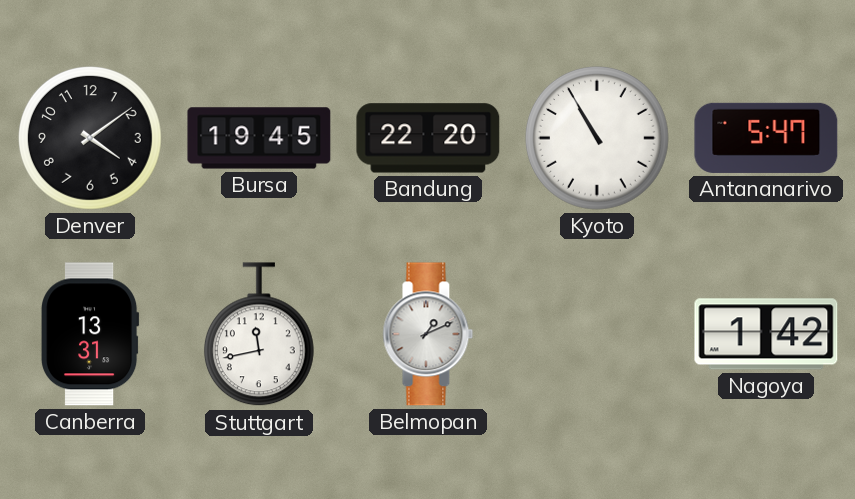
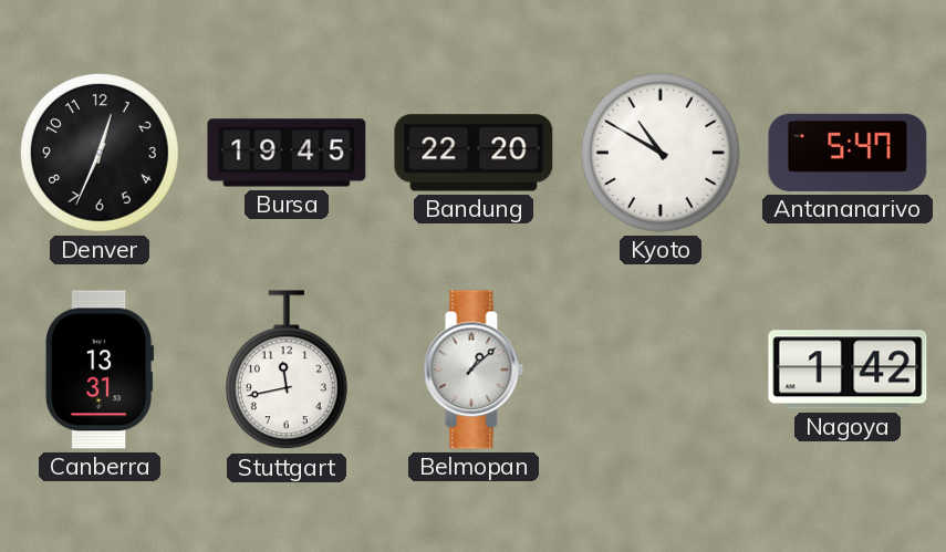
Denver: 4:09 -> 12:34
Kyoto: 10:55 -> 10:50
Belmopan: 1:11 -> 1:08
